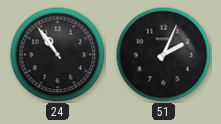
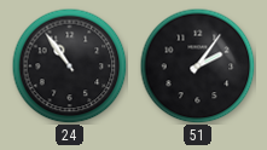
51: 2:04 -> 2:06
